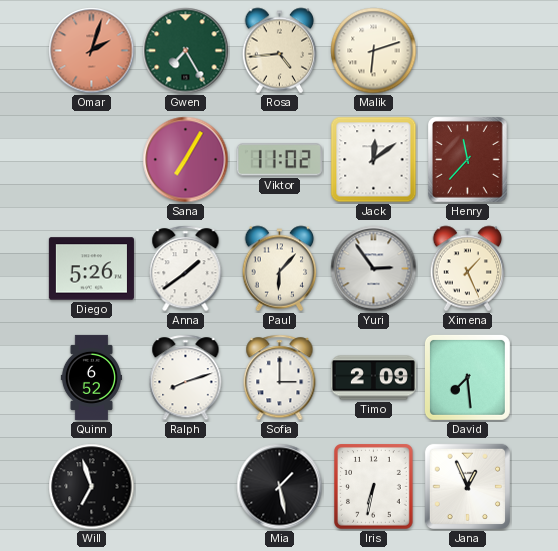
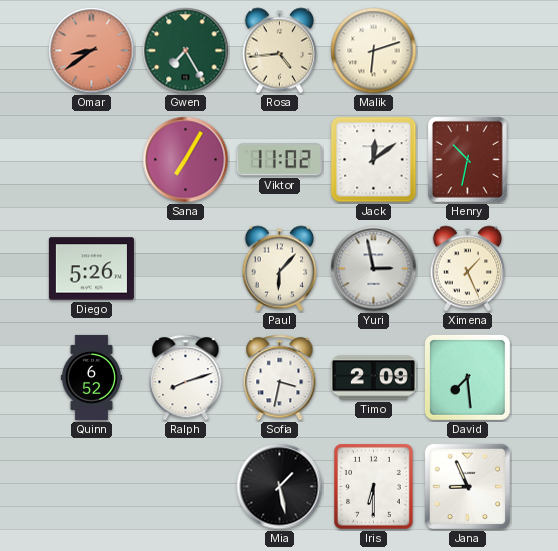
Omar: 2:03 -> 8:39
Henry: 11:37 -> 10:32
Anna: 1:39 -> none
Yuri: 2:54 -> 2:58
Sofia: 3:00 -> 3:32
Will: 6:57 -> none
Iris: 6:32 -> 6:30
Jana: 12:56 -> 8:56
